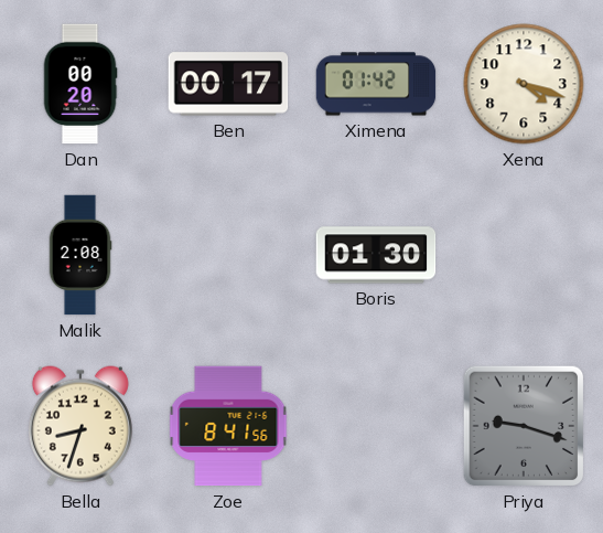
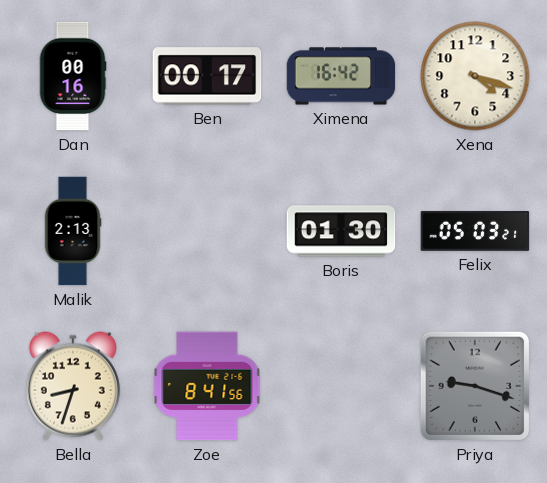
Dan: 00:20 -> 00:16
Ximena: 01:42 -> 16:42
Malik: 2:08 -> 2:13
Felix: none -> 05:03
